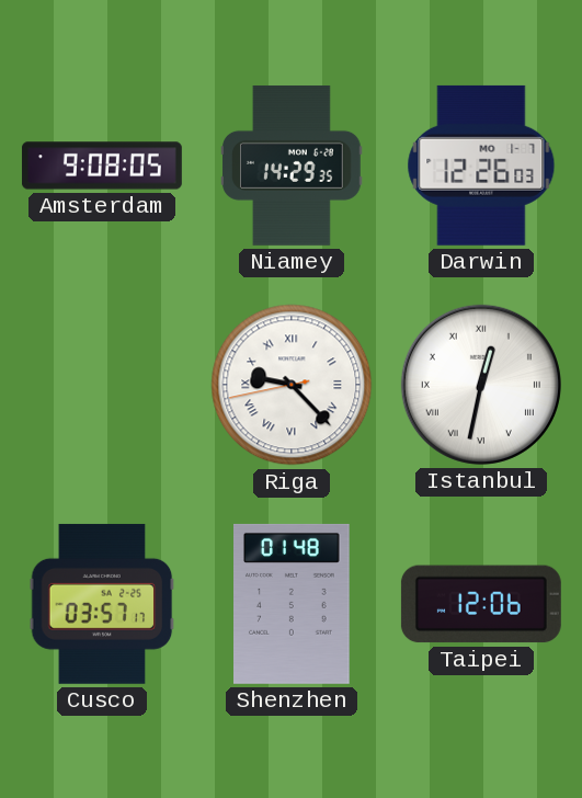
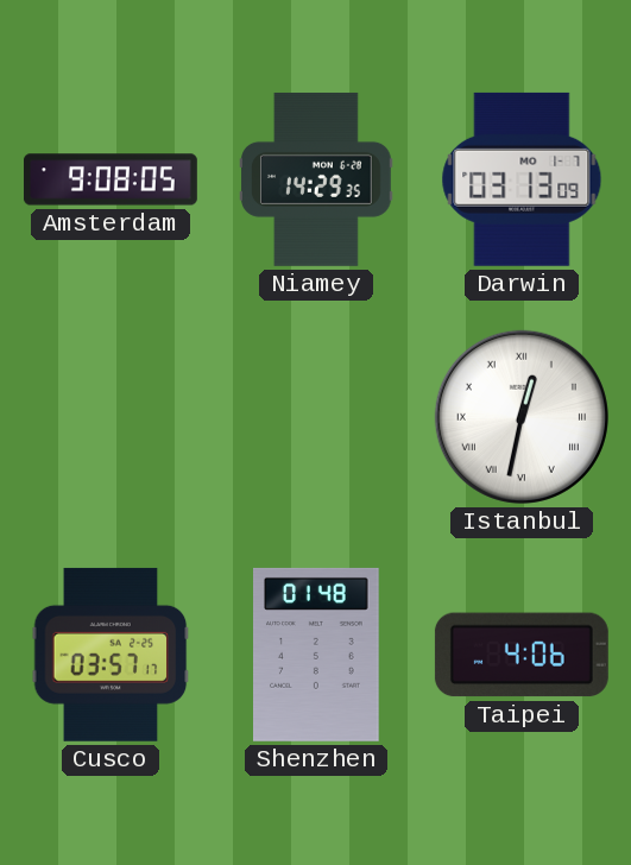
Darwin: 12:26 -> 03:13
Riga: 9:22 -> none
Taipei: 12:06 -> 4:06
